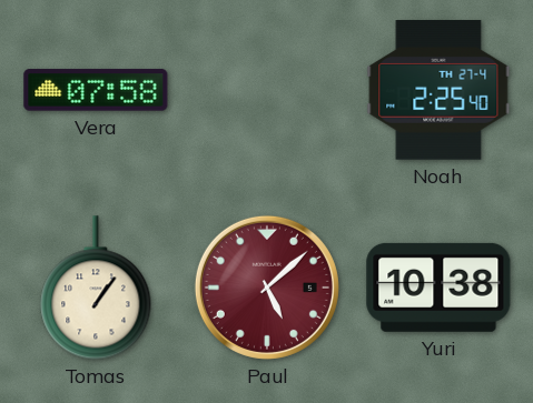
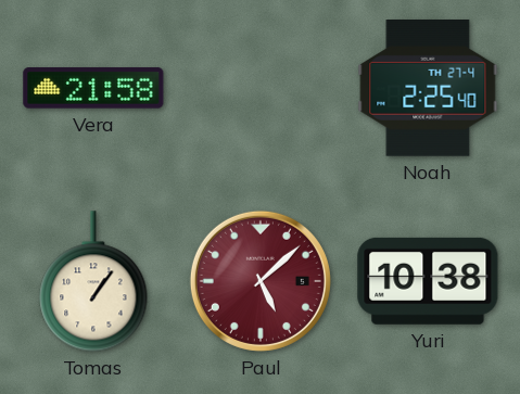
Vera: 07:58 -> 21:58
